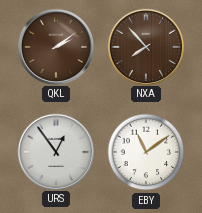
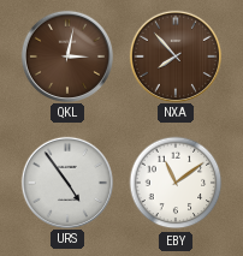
QKL: 2:09 -> 3:02
URS: 12:54 -> 4:54
